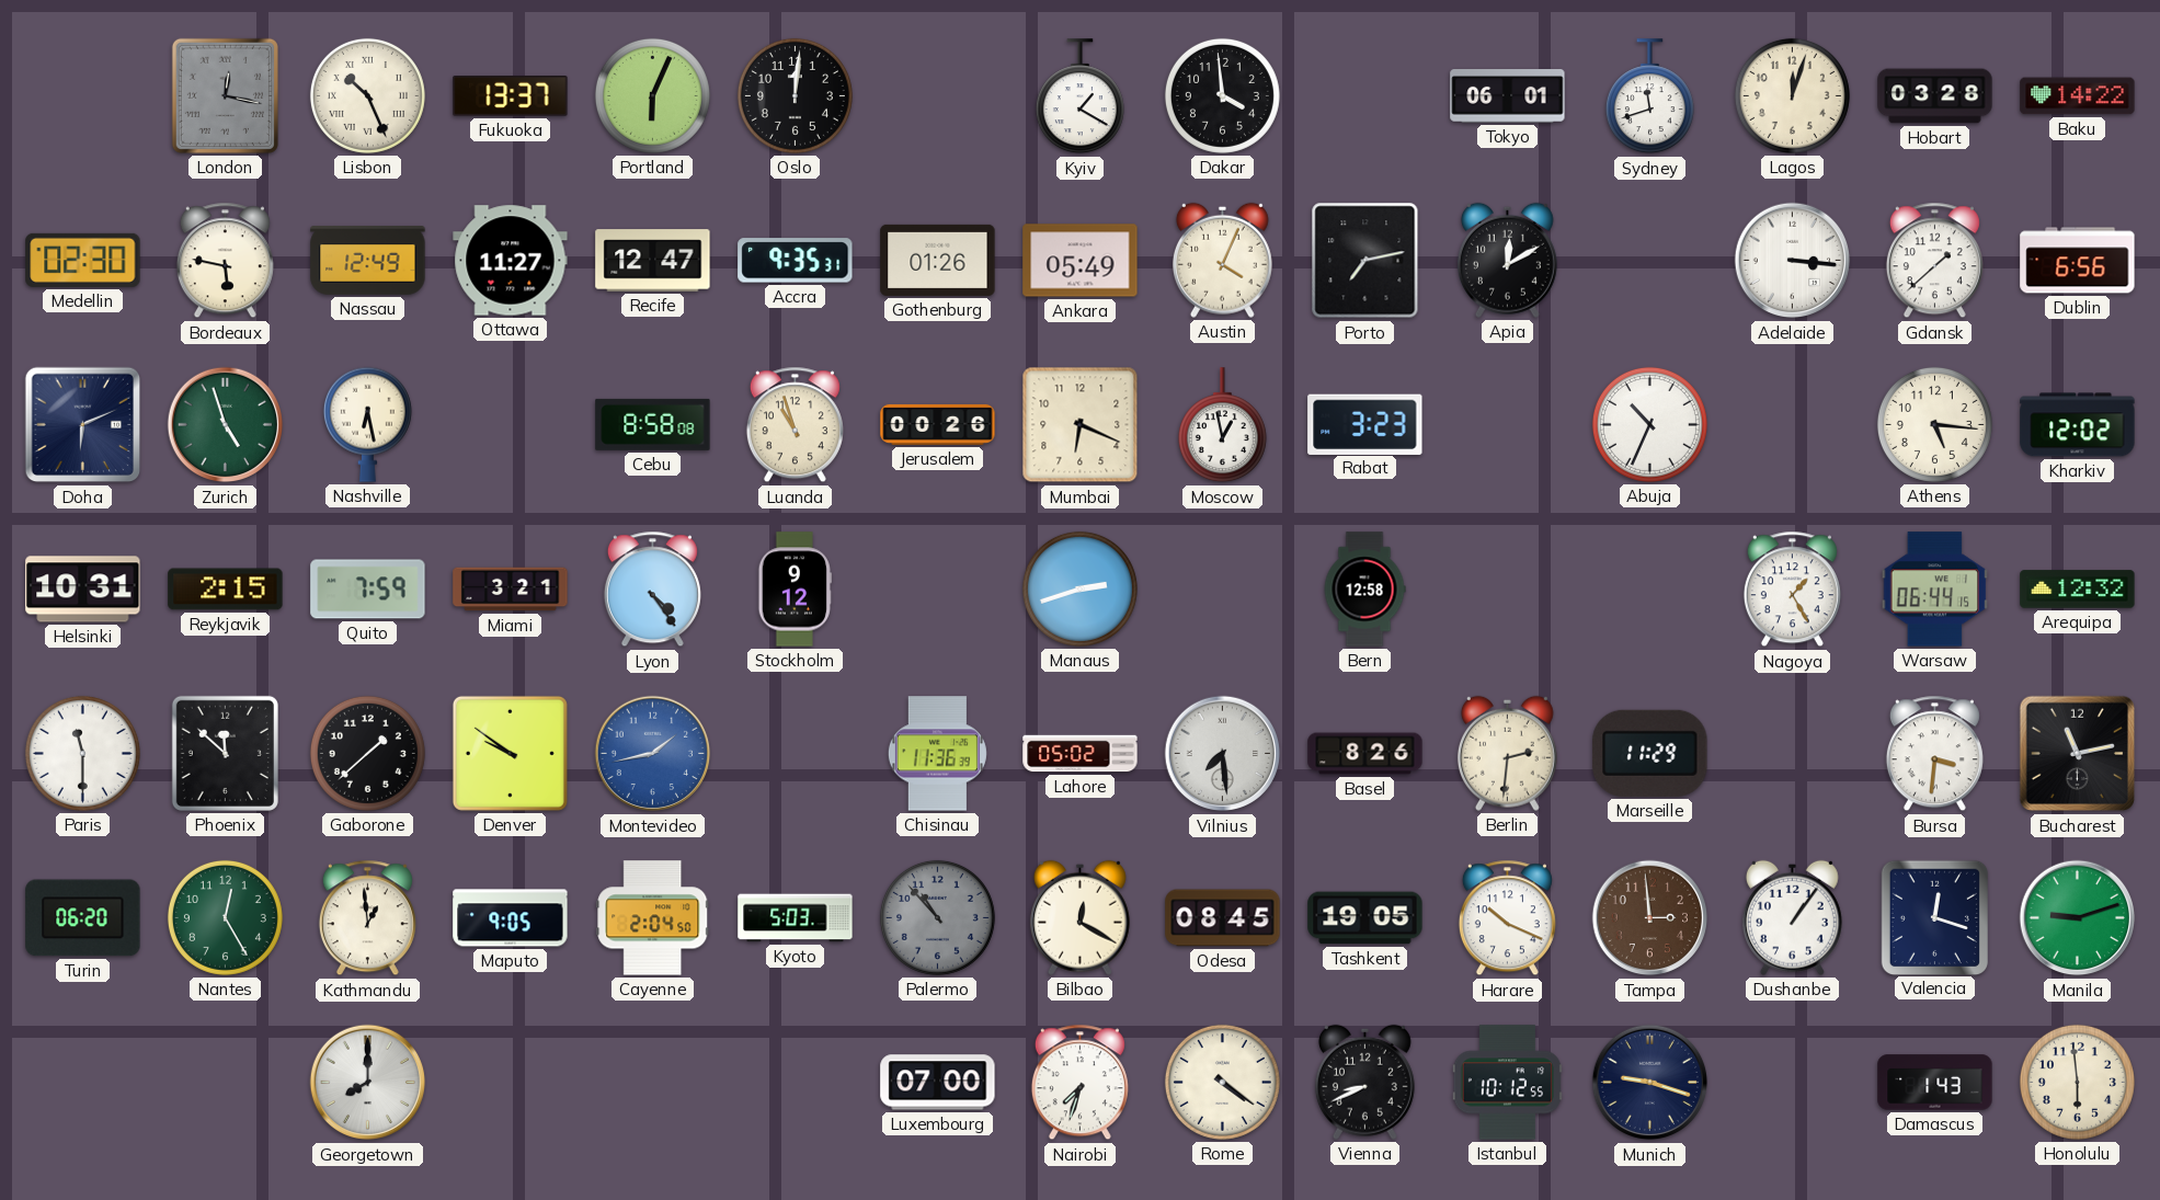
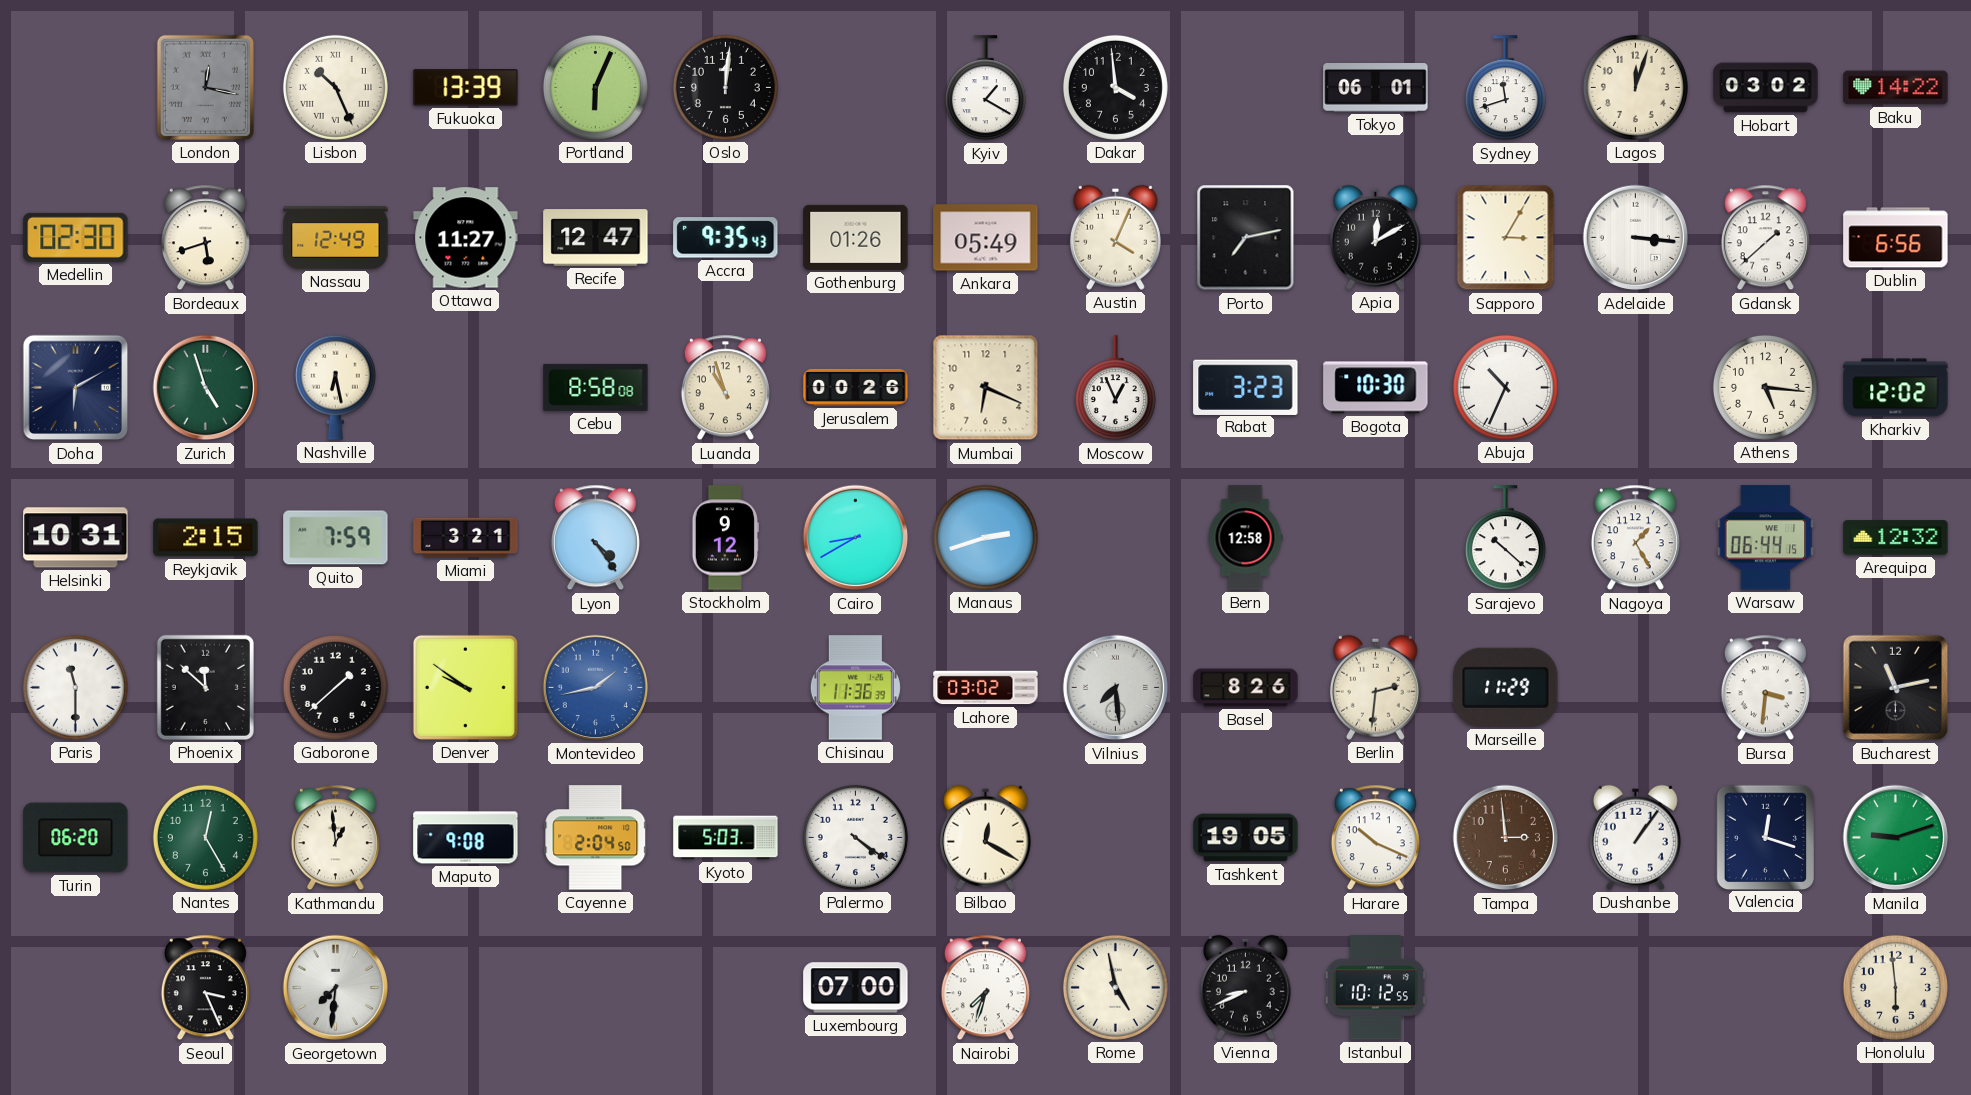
Fukuoka: 13:37 -> 13:39
Hobart: 03:28 -> 03:02
Bordeaux: 5:47 -> 5:42
Accra: 9:35:31 -> 9:35:43
Sapporo: none -> 3:05
Doha: 6:11 -> 6:10
Moscow: 12:58 -> 12:56
Bogota: none -> 10:30
Cairo: none -> 8:40
Sarajevo: none -> 10:22
Lahore: 05:02 -> 03:02
Maputo: 9:05 -> 9:08
Palermo: 10:53 -> 4:21
Palermo dial: grey -> white
Odesa: 08:45 -> none
Seoul: none -> 3:26
Georgetown: 8:00 -> 7:31
Rome: 4:21 -> 4:58
Munich: 9:18 -> none
Damascus: 1:43 -> none
